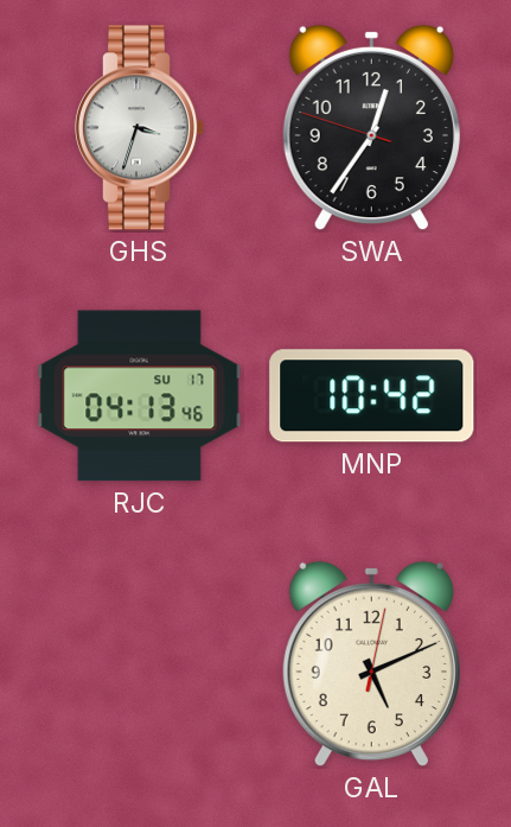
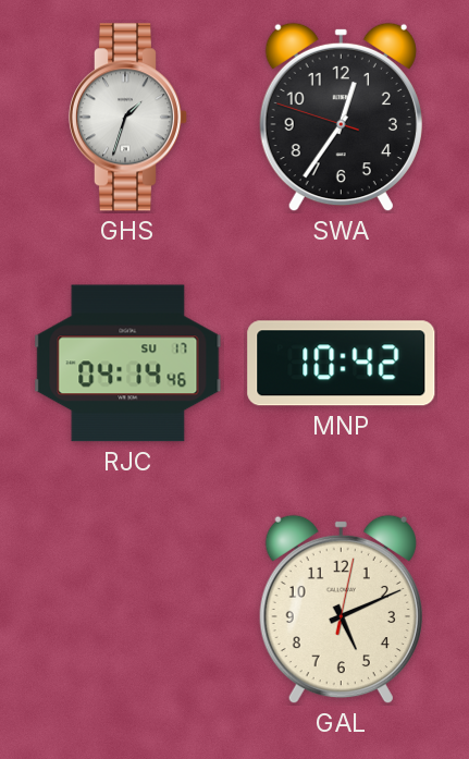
GHS: 3:33 -> 1:33
RJC: 04:13 -> 04:14
